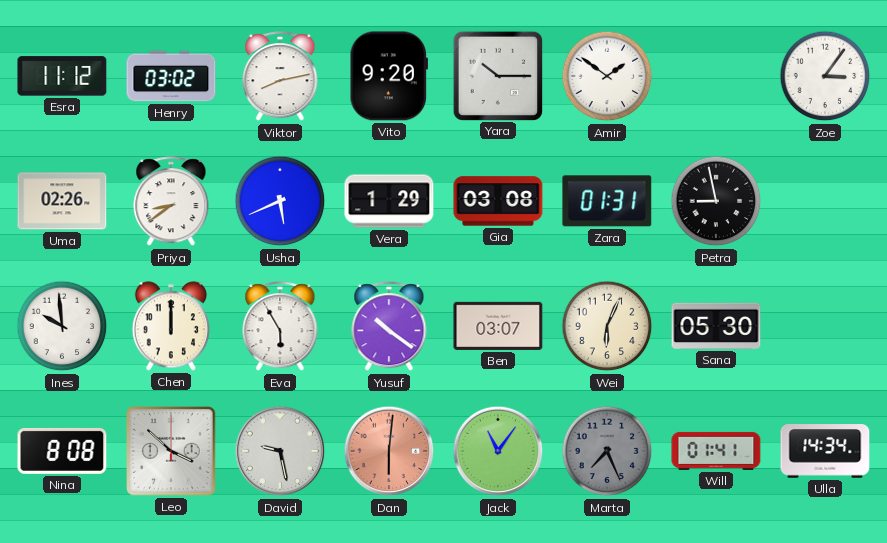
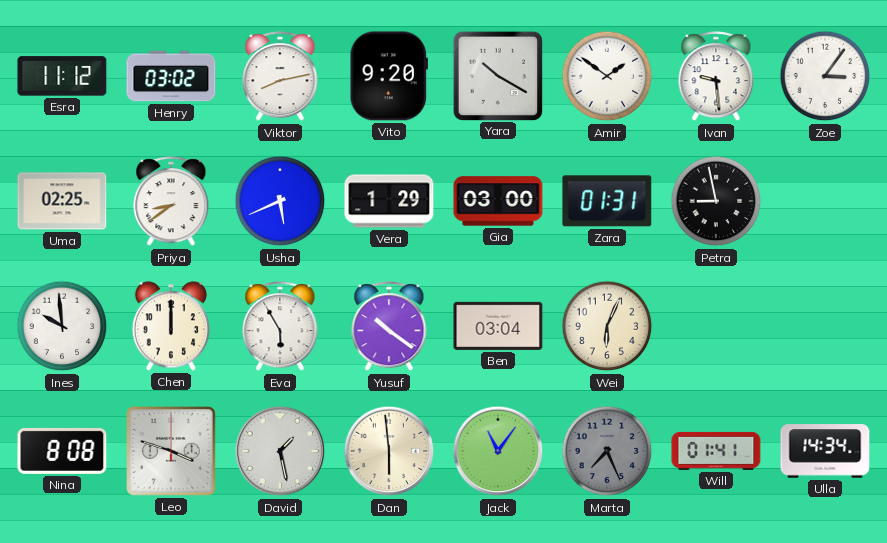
Yara: 10:15 -> 10:20
Ivan: none -> 9:29
Uma: 02:26 -> 02:25
Gia: 03:08 -> 03:00
Ben: 03:07 -> 03:04
Sana: 05:30 -> none
Leo: 3:52 -> 3:48
David: 9:28 -> 1:28
Dan: 6:01 -> 5:59
Dan dial: salmon -> cream
